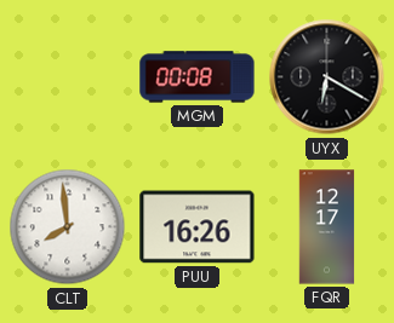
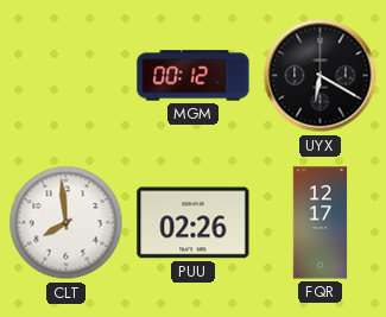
MGM: 00:08 -> 00:12
PUU: 16:26 -> 02:26
